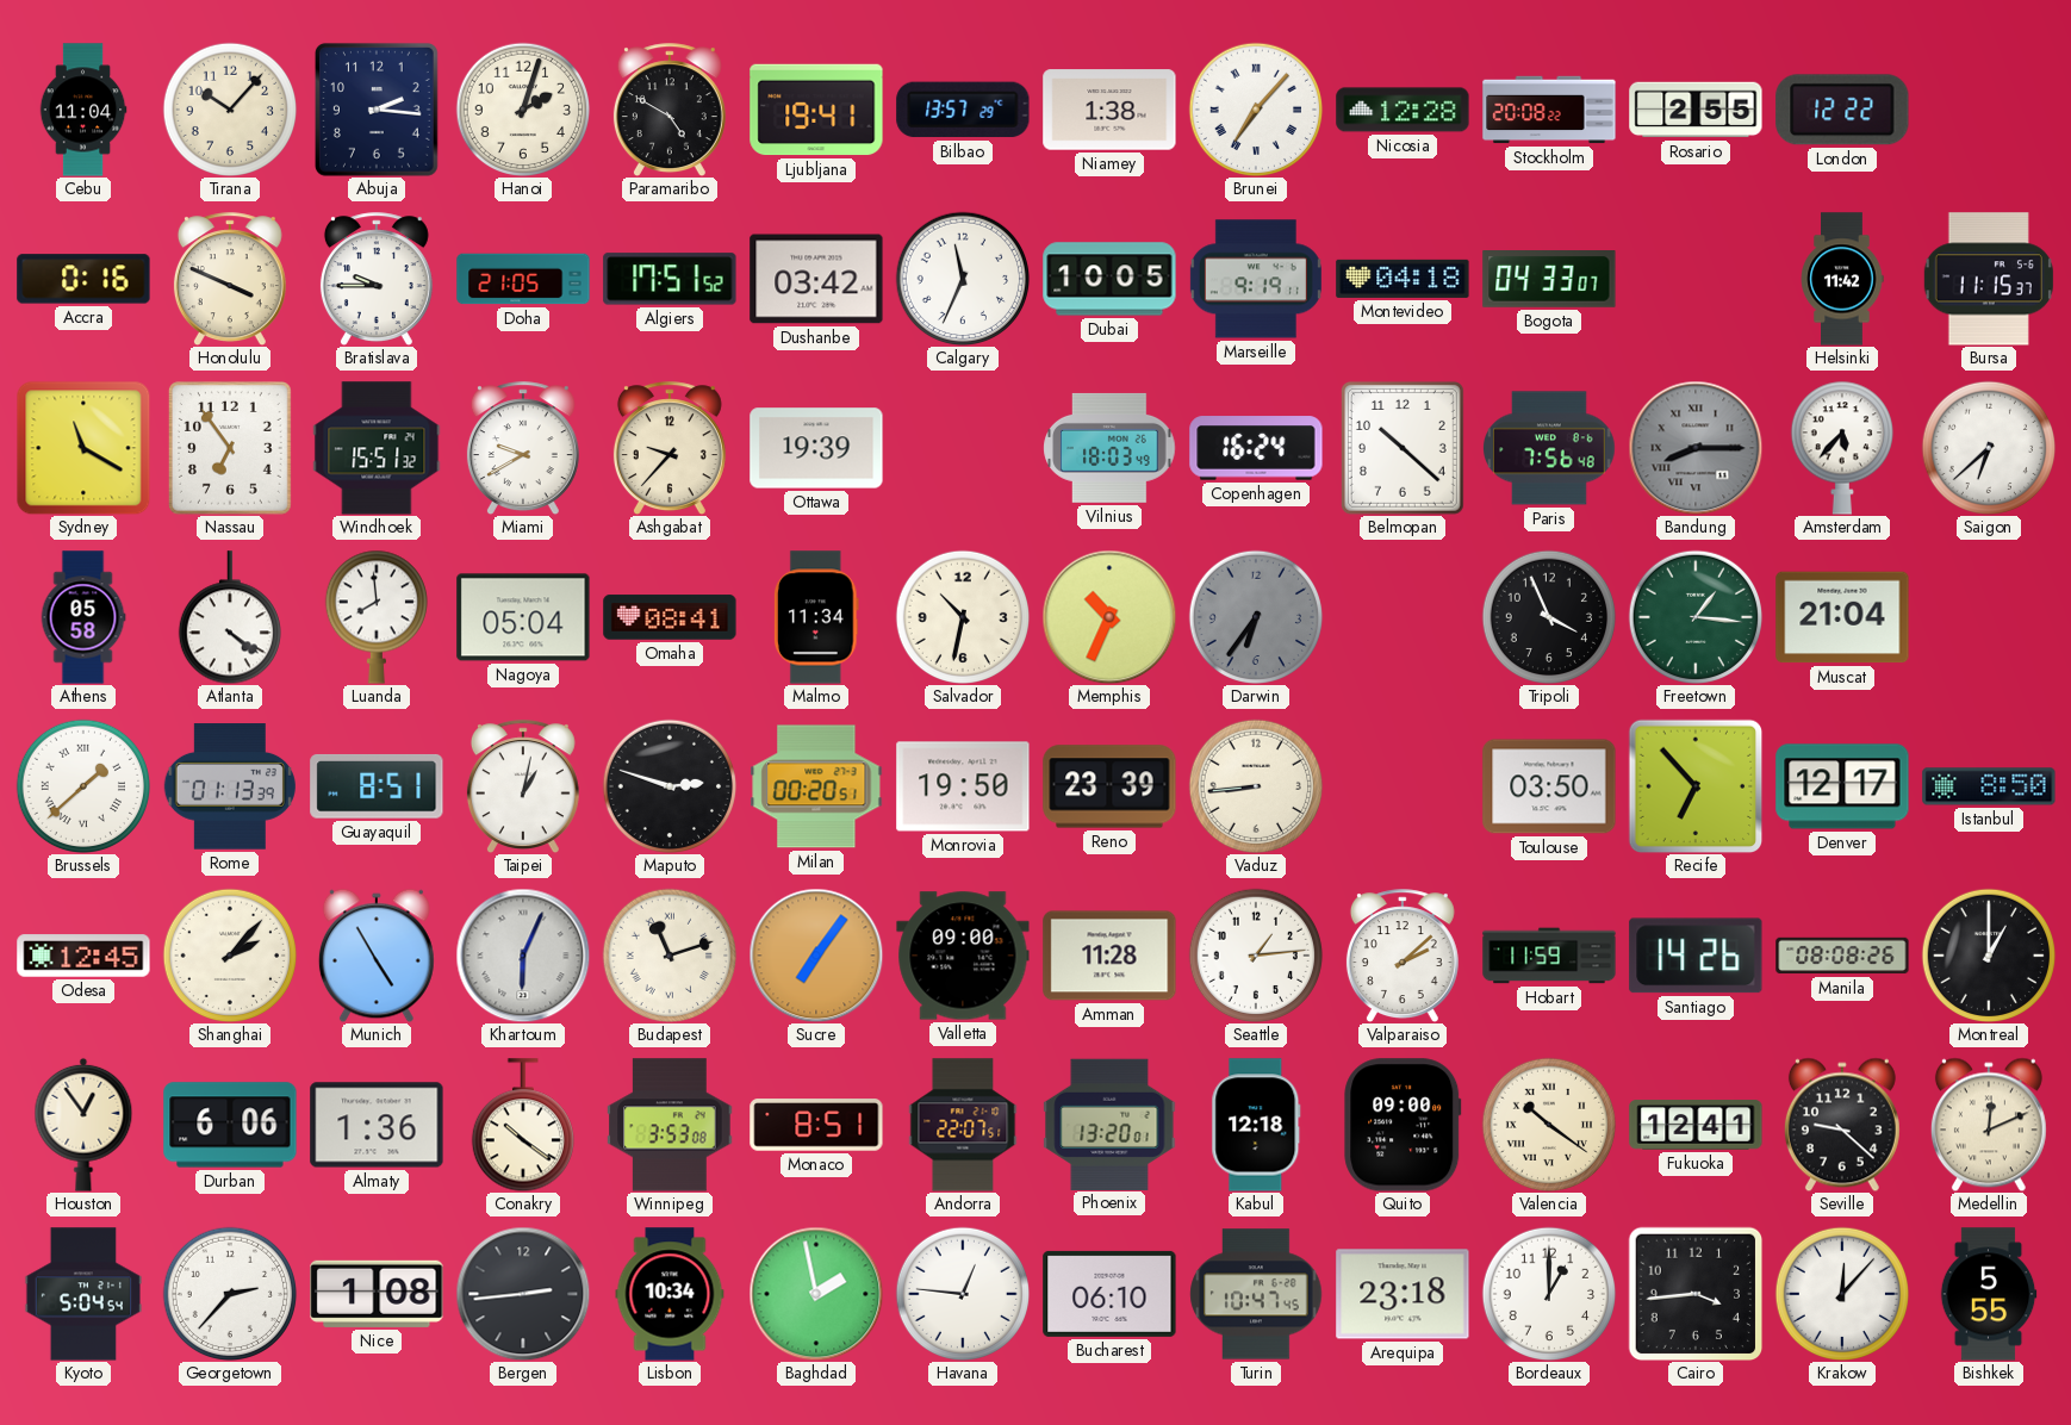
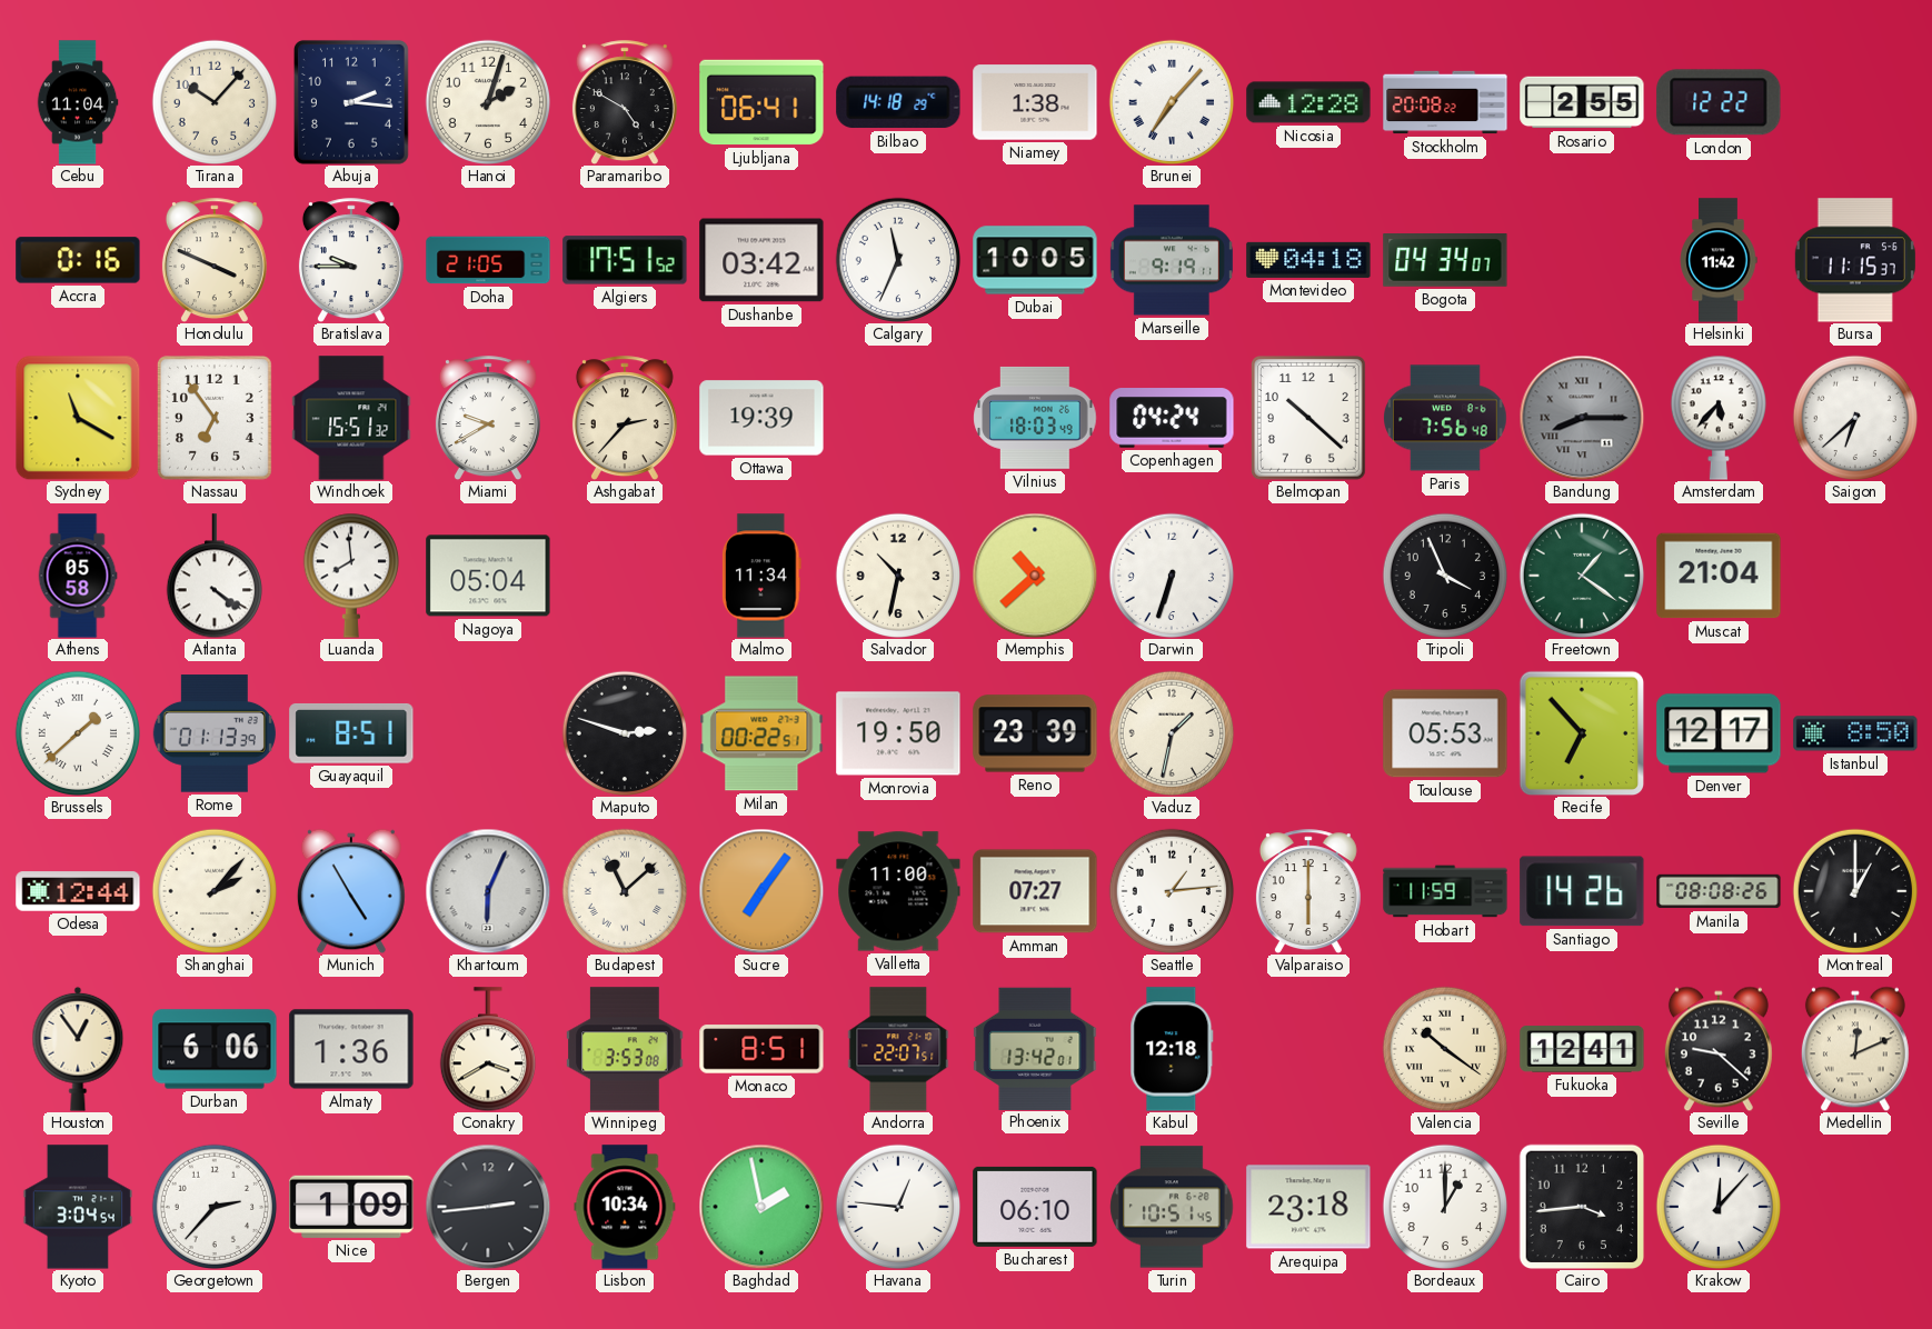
Ljubljana: 19:41 -> 06:41
Bilbao: 13:57 -> 14:18
Bogota: 04:33 -> 04:34
Ashgabat: 9:37 -> 2:37
Copenhagen: 16:24 -> 04:24
Omaha: 08:41 -> none
Memphis: 10:34 -> 10:38
Darwin: 6:36 -> 6:33
Darwin dial: grey -> white
Freetown: 1:16 -> 1:21
Taipei: 1:02 -> none
Milan: 00:20 -> 00:22
Vaduz: 8:44 -> 1:32
Toulouse: 03:50 -> 05:53
Odesa: 12:45 -> 12:44
Budapest: 11:12 -> 11:08
Valletta: 09:00 -> 11:00
Amman: 11:28 -> 07:27
Valparaiso: 2:08 -> 6:00
Conakry: 10:21 -> 3:40
Phoenix: 13:20 -> 13:42
Quito: 09:00 -> none
Kyoto: 5:04 -> 3:04
Nice: 1:08 -> 1:09
Turin: 10:47 -> 10:51
Bishkek: 5:55 -> none
